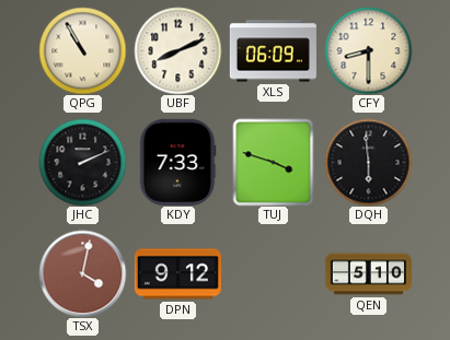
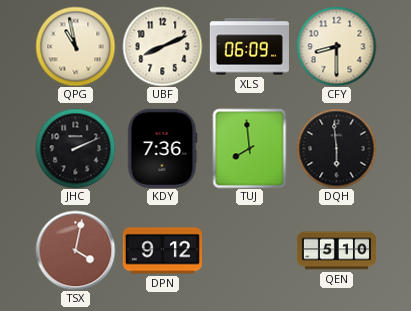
QPG: 10:55 -> 10:58
KDY: 7:33 -> 7:36
TUJ: 3:48 -> 7:59
